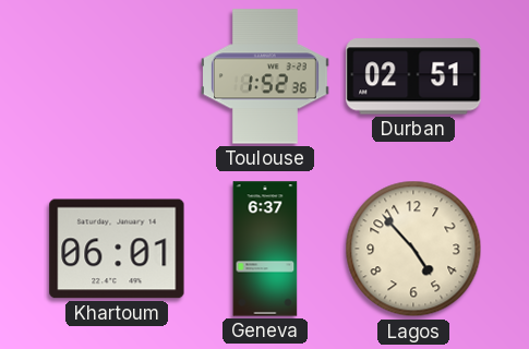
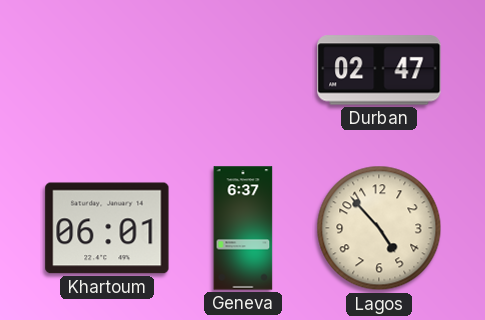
Toulouse: 1:52 -> none
Durban: 02:51 -> 02:47
